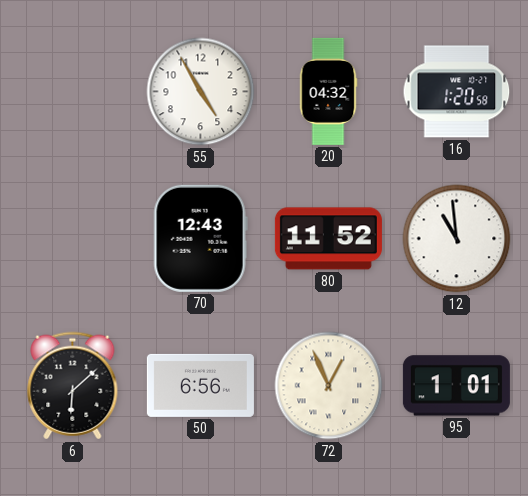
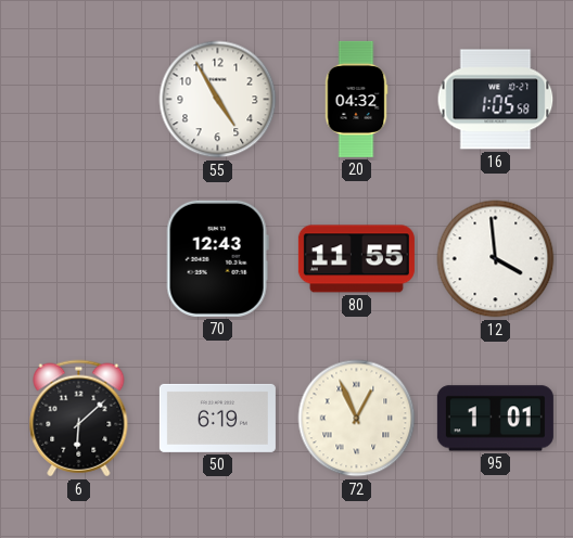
16: 1:20 -> 1:05
80: 11:52 -> 11:55
12: 10:59 -> 3:59
50: 6:56 -> 6:19
